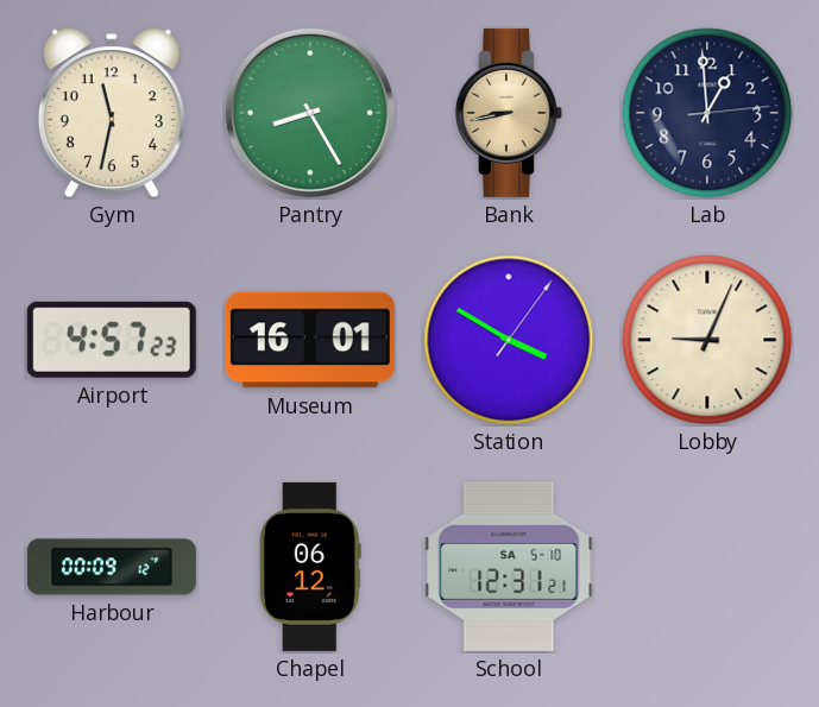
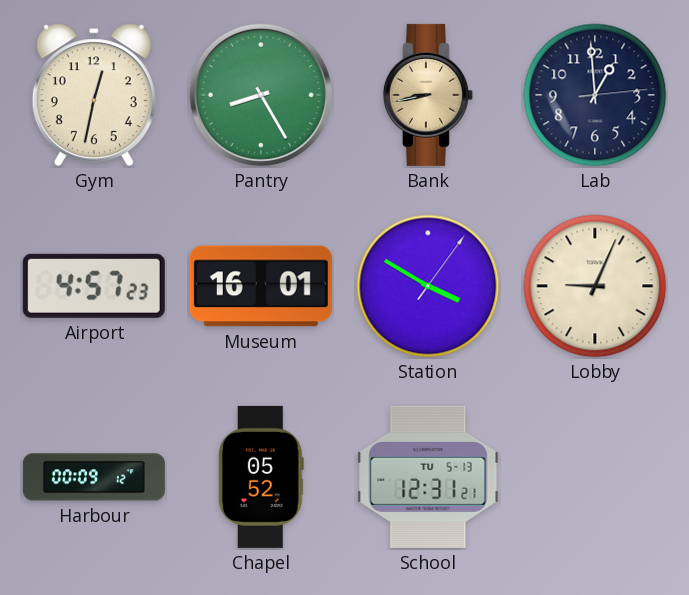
Gym: 11:32 -> 12:32
Chapel: 06:12 -> 05:52
School date: SA 5-10 -> TU 5-13
